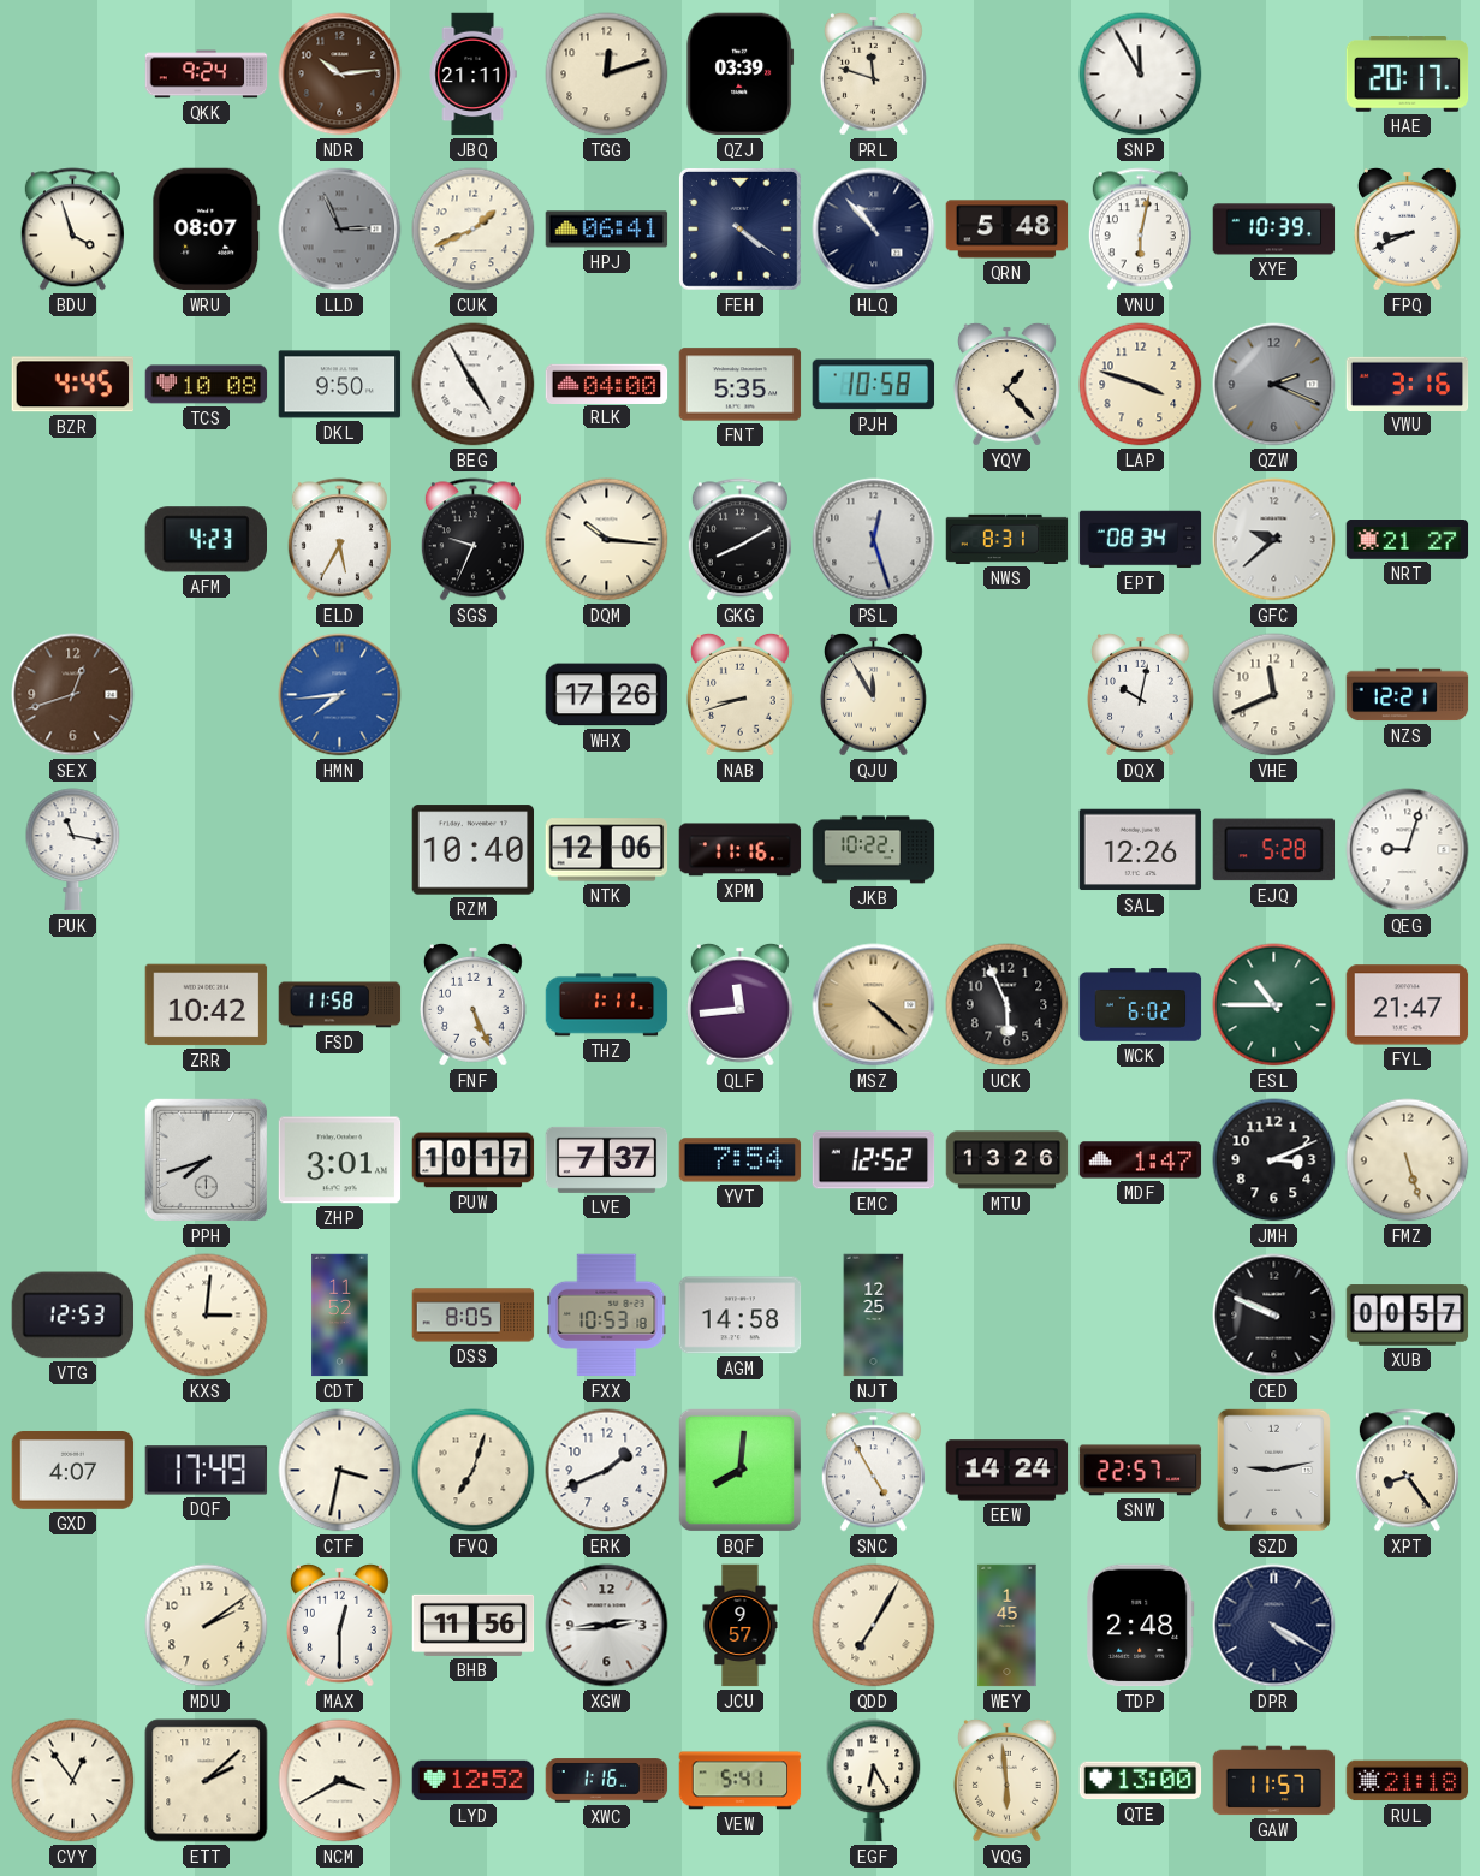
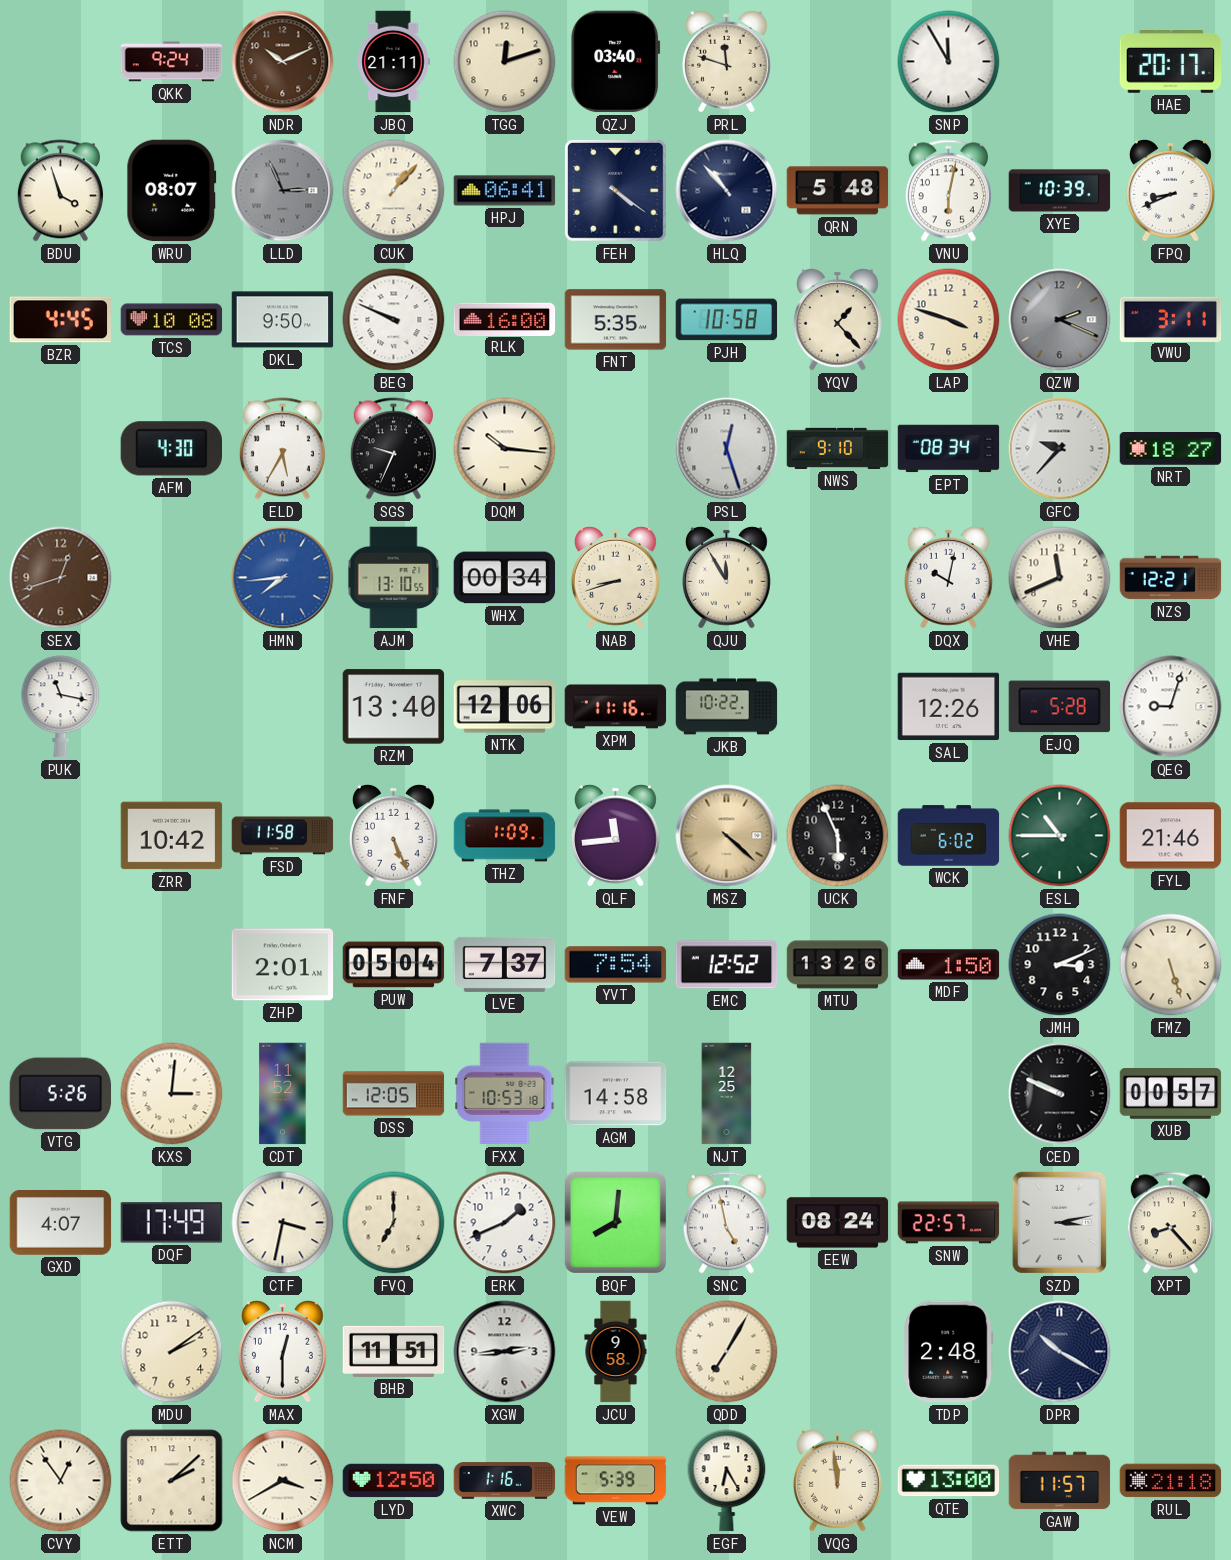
NDR: 10:14 -> 10:11
QZJ: 03:39 -> 03:40
CUK: 1:41 -> 1:07
BEG: 4:55 -> 9:49
RLK: 04:00 -> 16:00
VWU: 3:16 -> 3:11
AFM: 4:23 -> 4:30
GKG: 8:10 -> none
NWS: 8:31 -> 9:10
GFC: 9:38 -> 9:37
NRT: 21:27 -> 18:27
AJM: none -> 13:10
WHX: 17:26 -> 00:34
RZM: 10:40 -> 13:40
THZ: 1:11 -> 1:09
FYL: 21:47 -> 21:46
PPH: 7:42 -> none
ZHP: 3:01 -> 2:01
PUW: 10:17 -> 05:04
MDF: 1:47 -> 1:50
VTG: 12:53 -> 5:26
DSS: 8:05 -> 12:05
FVQ: 7:03 -> 7:00
SNC: 4:55 -> 4:58
EEW: 14:24 -> 08:24
SZD: 9:13 -> 3:13
XPT: 8:24 -> 8:23
BHB: 11:56 -> 11:51
JCU: 9:57 -> 9:58
WEY: 1:45 -> none
DPR: 4:20 -> 10:20
LYD: 12:52 -> 12:50
VEW: 5:41 -> 5:39
VQG: 5:59 -> 11:59
